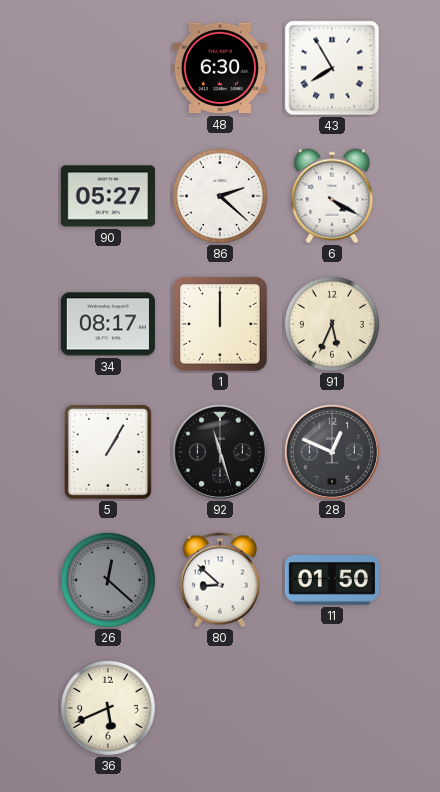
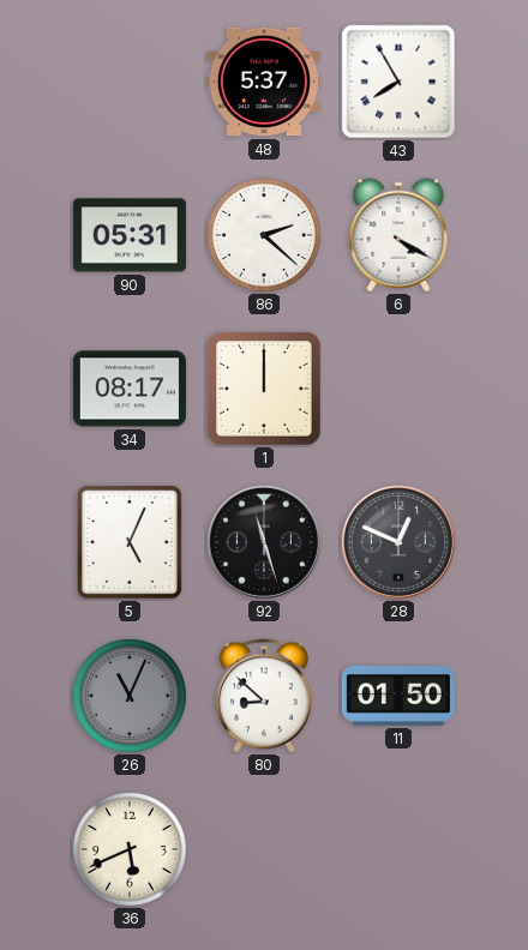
48: 6:30 -> 5:37
90: 05:27 -> 05:31
91: 5:34 -> none
5: 1:05 -> 5:04
26: 12:22 -> 11:04
